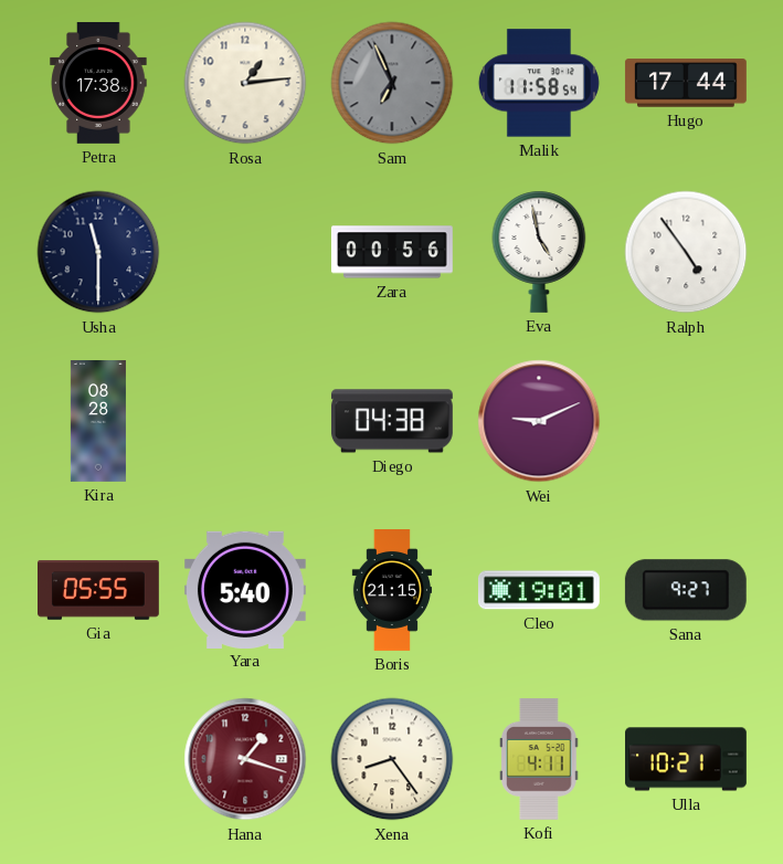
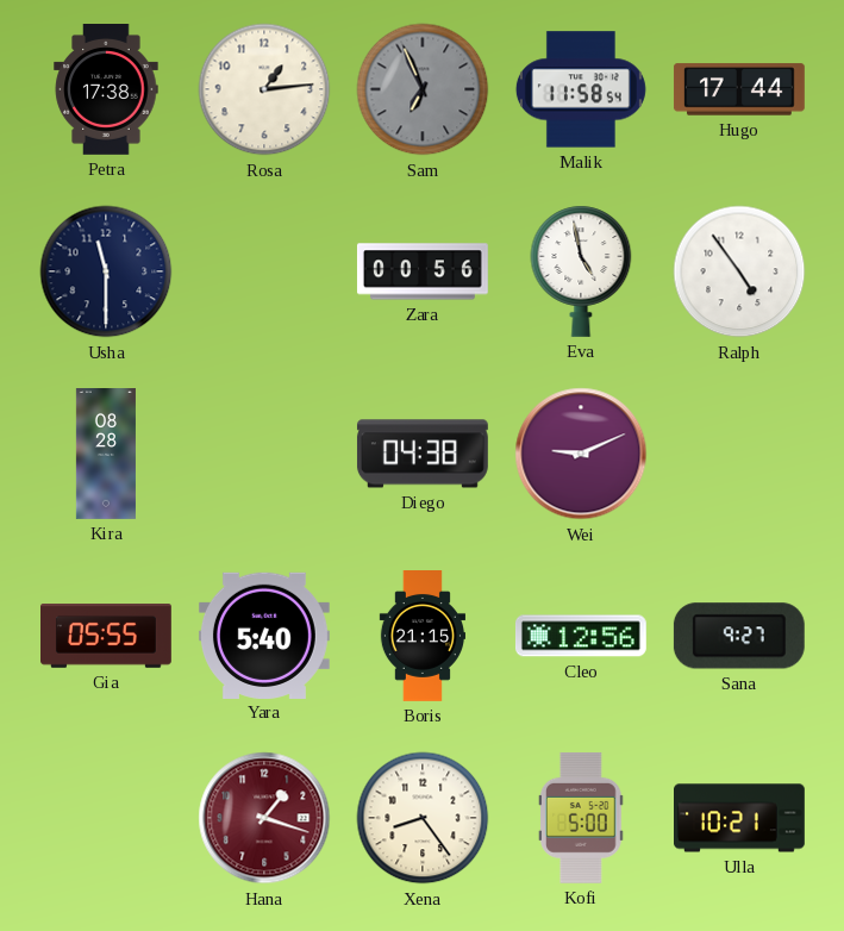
Cleo: 19:01 -> 12:56
Kofi: 4:11 -> 5:00
